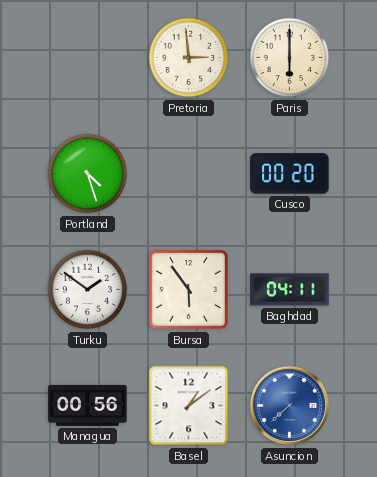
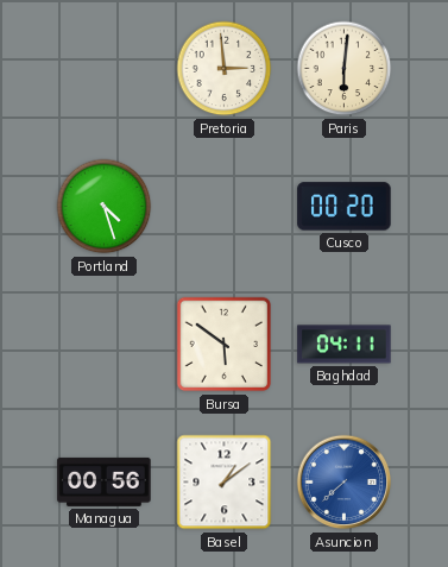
Paris: 6:00 -> 6:01
Turku: 1:51 -> none
Bursa: 5:54 -> 5:51
